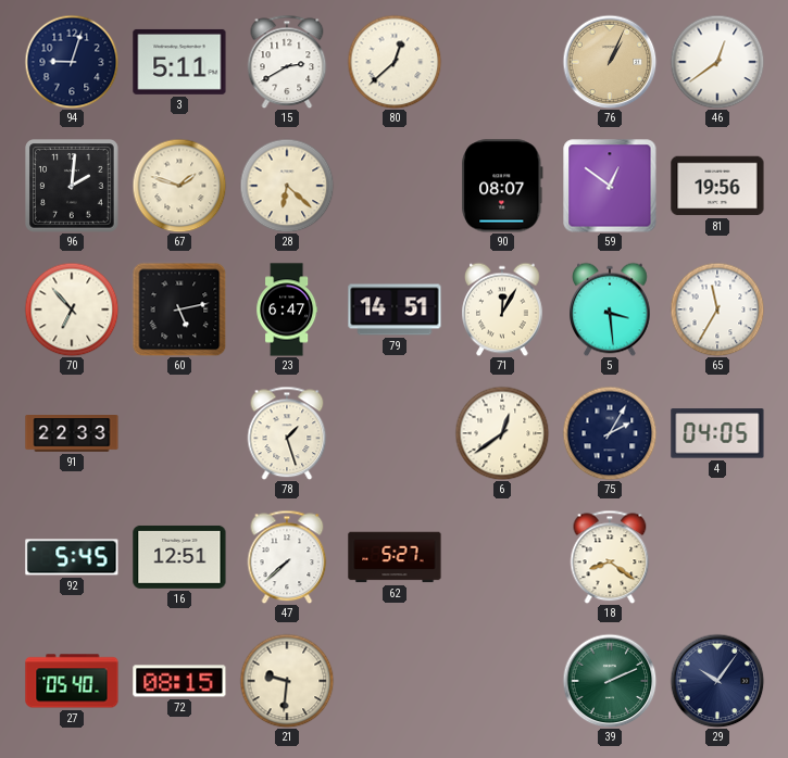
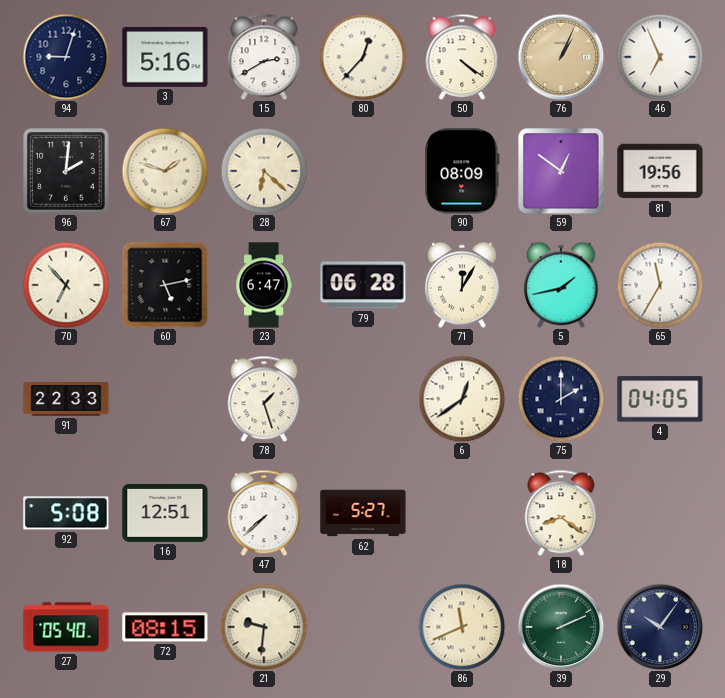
3: 5:11 -> 5:16
80: 12:38 -> 12:37
50: none -> 4:21
46: 12:39 -> 6:56
90: 08:07 -> 08:09
79: 14:51 -> 06:28
5: 3:29 -> 1:43
75: 2:05 -> 2:00
92: 5:45 -> 5:08
86: none -> 11:41
